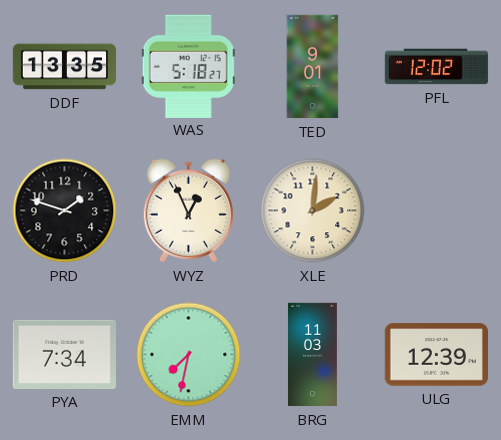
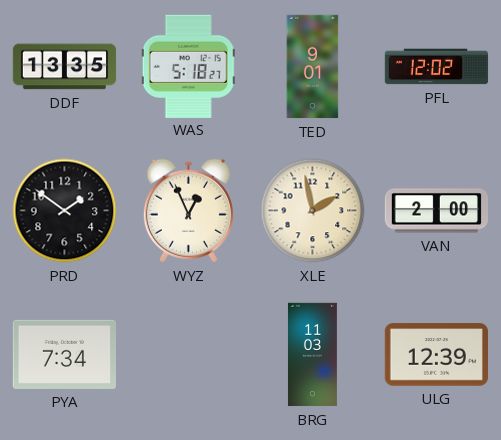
PRD: 1:48 -> 1:51
XLE: 2:01 -> 1:58
VAN: none -> 2:00
EMM: 7:32 -> none
